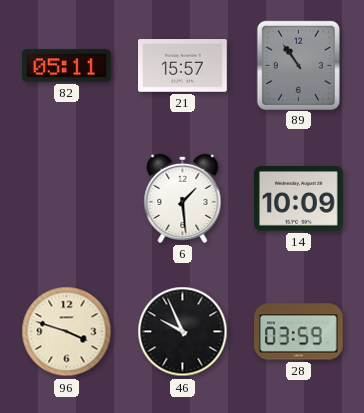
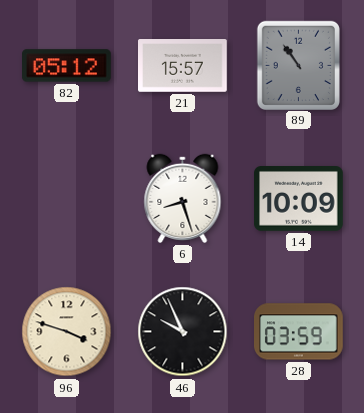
82: 05:11 -> 05:12
6: 1:29 -> 8:27
